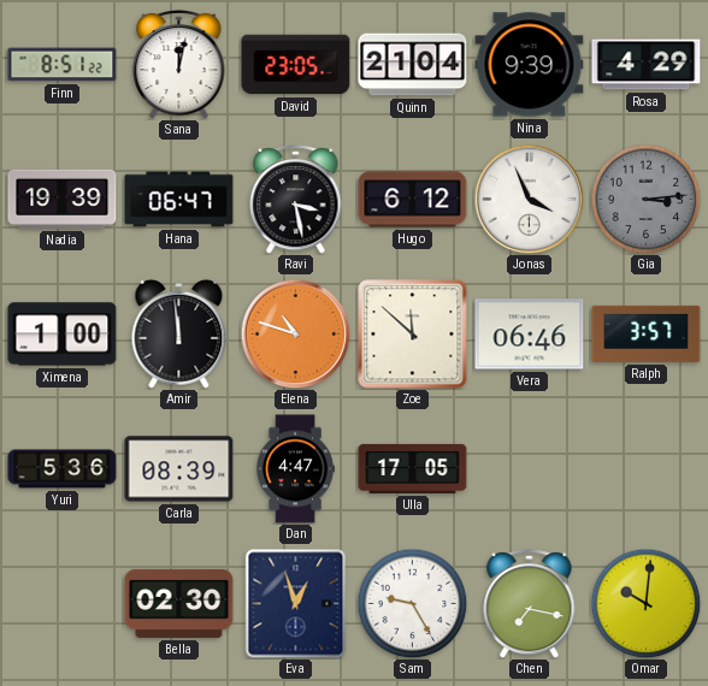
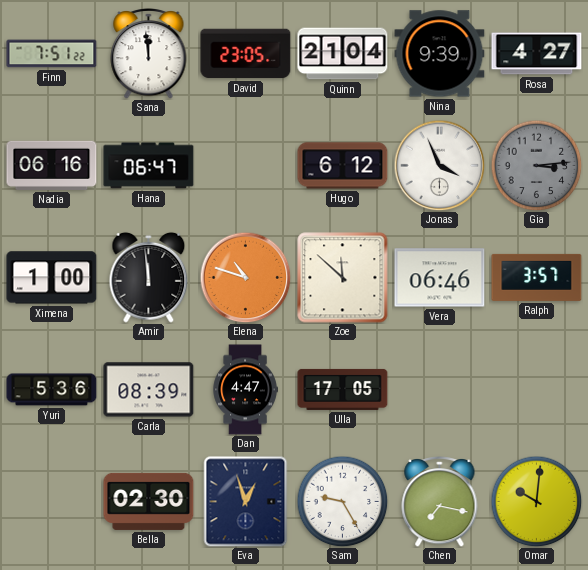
Finn: 8:51 -> 7:51
Sana: 12:02 -> 11:59
Rosa: 4:29 -> 4:27
Nadia: 19:39 -> 06:16
Ravi: 3:28 -> none
